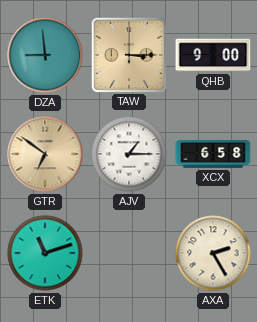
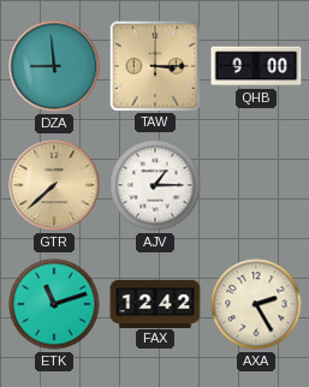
GTR: 6:51 -> 7:38
XCX: 6:58 -> none
FAX: none -> 12:42
